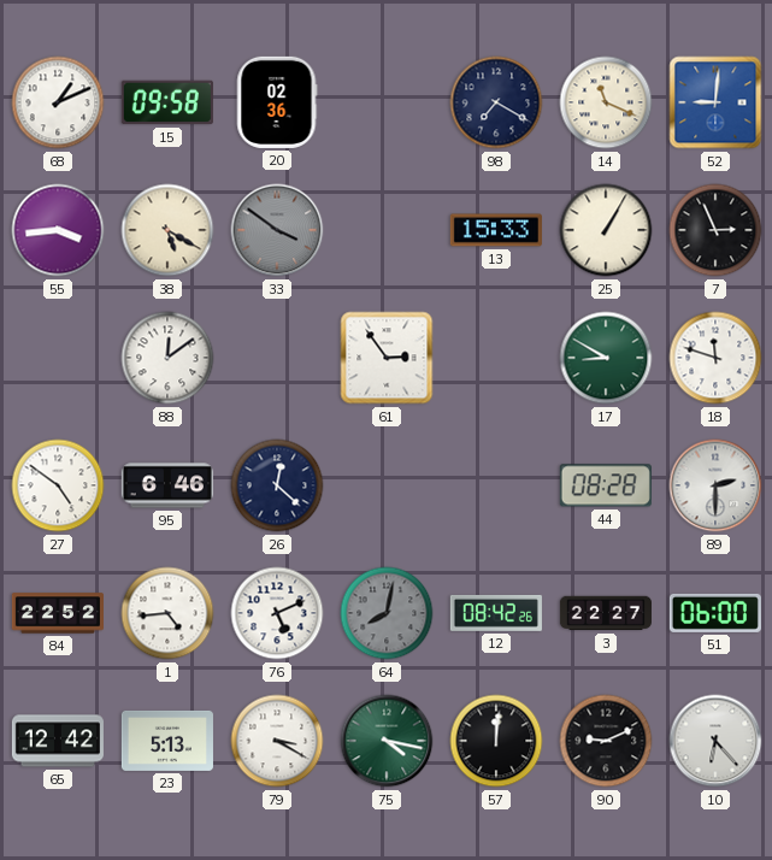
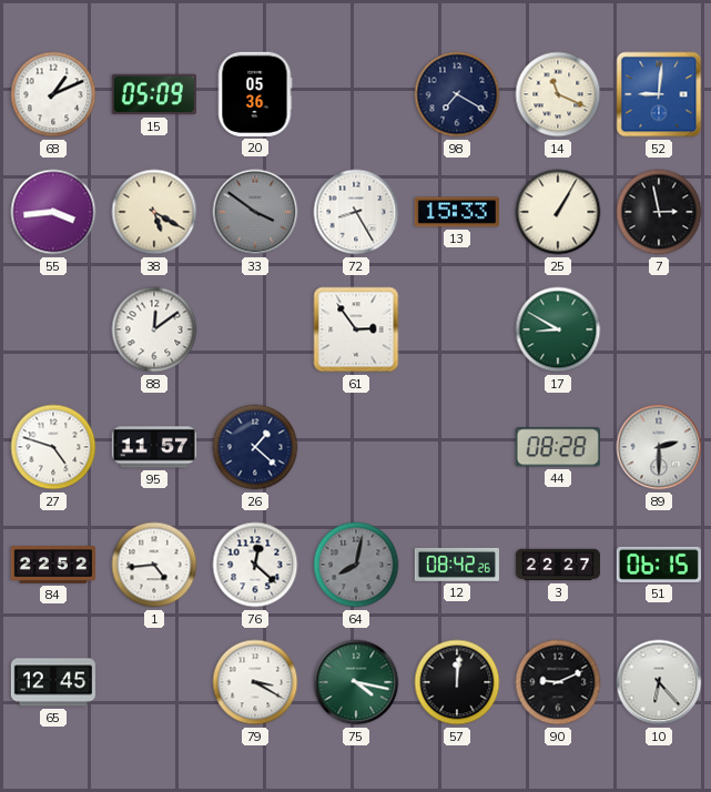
15: 09:58 -> 05:09
20: 02:36 -> 05:36
72: none -> 8:25
7: 2:56 -> 2:58
18: 11:48 -> none
27: 4:51 -> 4:48
95: 6:46 -> 11:57
26: 12:22 -> 1:22
76: 5:11 -> 12:22
51: 06:00 -> 06:15
65: 12:42 -> 12:45
23: 5:13 -> none
